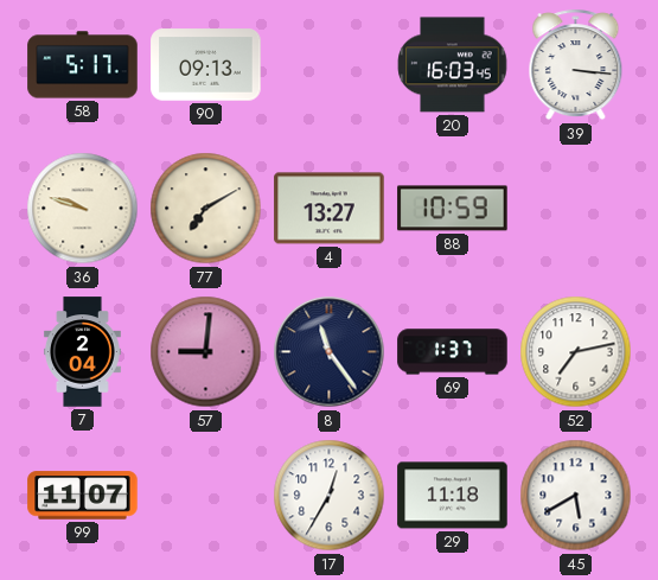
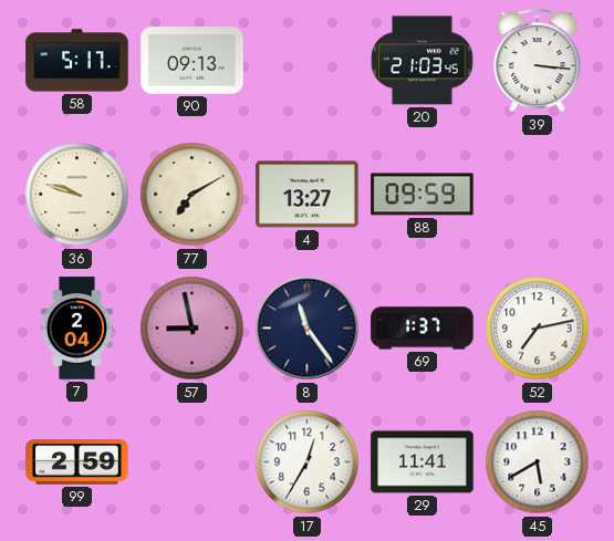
20: 16:03 -> 21:03
88: 10:59 -> 09:59
57: 9:01 -> 8:58
99: 11:07 -> 2:59
29: 11:18 -> 11:41
